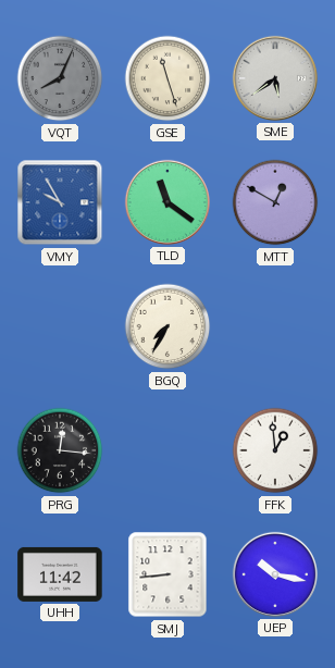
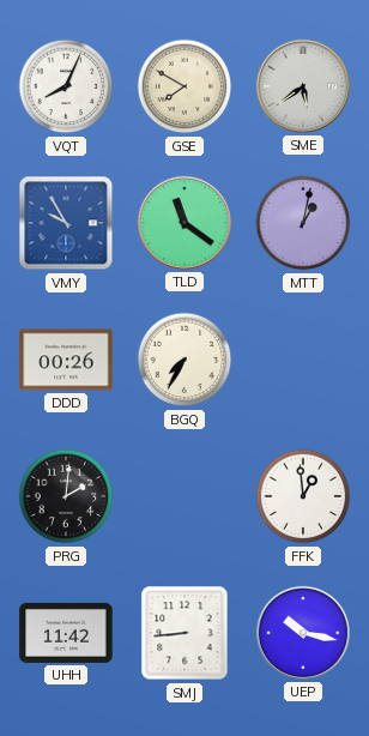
VQT dial: grey -> white
GSE: 11:27 -> 7:50
MTT: 12:50 -> 1:02
DDD: none -> 00:26
PRG: 12:16 -> 2:01
